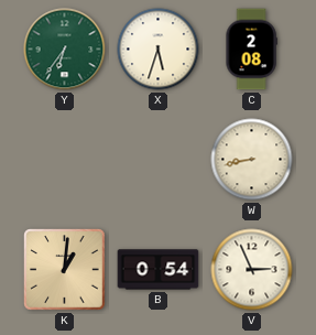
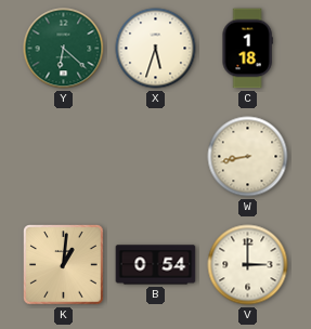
Y: 6:36 -> 6:22
C: 2:08 -> 1:18
V: 2:56 -> 3:00
